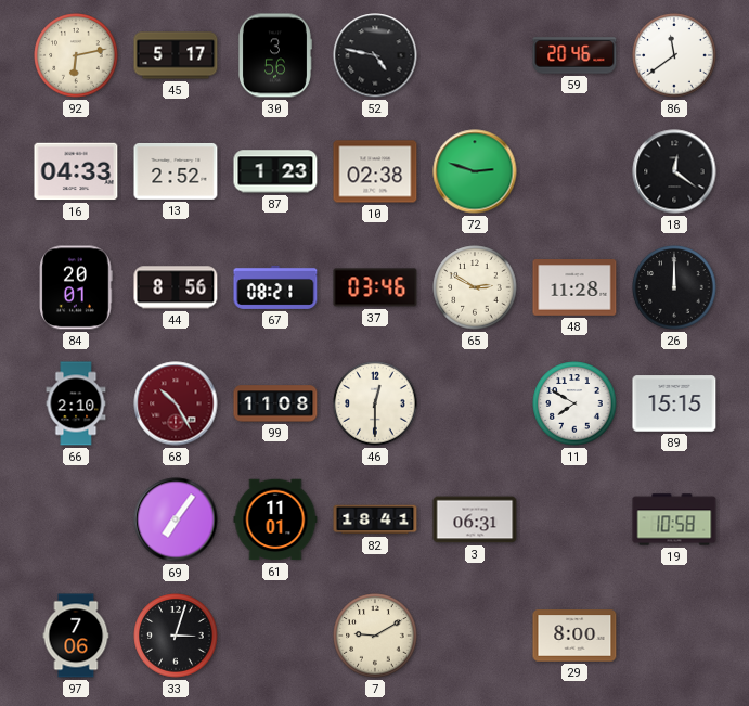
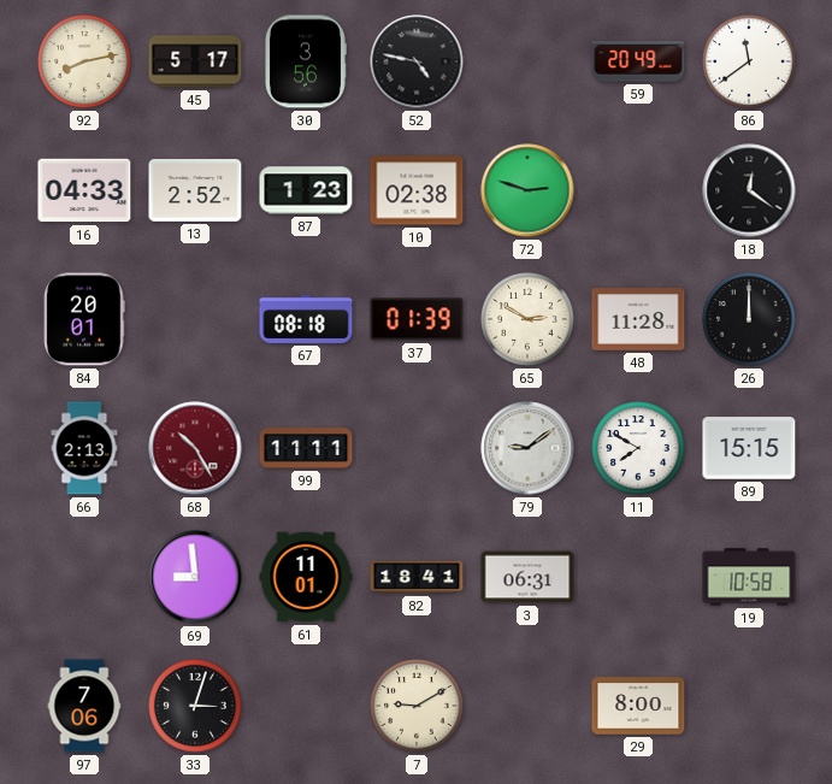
92: 6:13 -> 8:13
59: 20:46 -> 20:49
44: 8:56 -> none
67: 08:21 -> 08:18
37: 03:46 -> 01:39
66: 2:10 -> 2:13
99: 11:08 -> 11:11
46: 12:30 -> none
79: none -> 9:09
69: 7:06 -> 8:59
